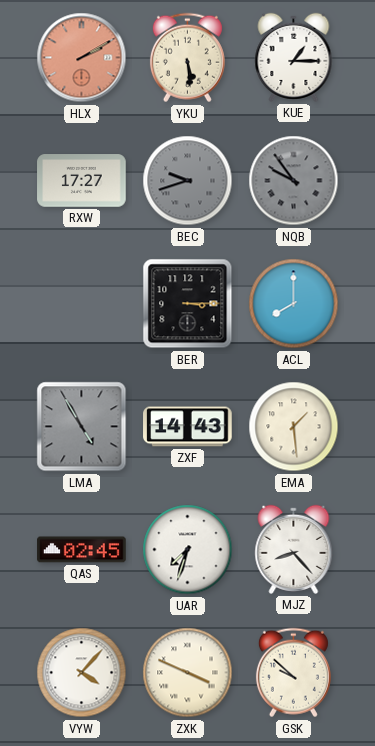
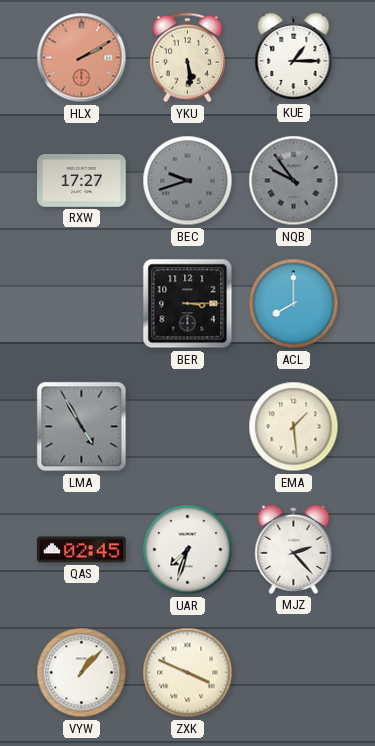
ZXF: 14:43 -> none
MJZ: 8:23 -> 2:23
VYW: 4:07 -> 1:07
GSK: 9:52 -> none
